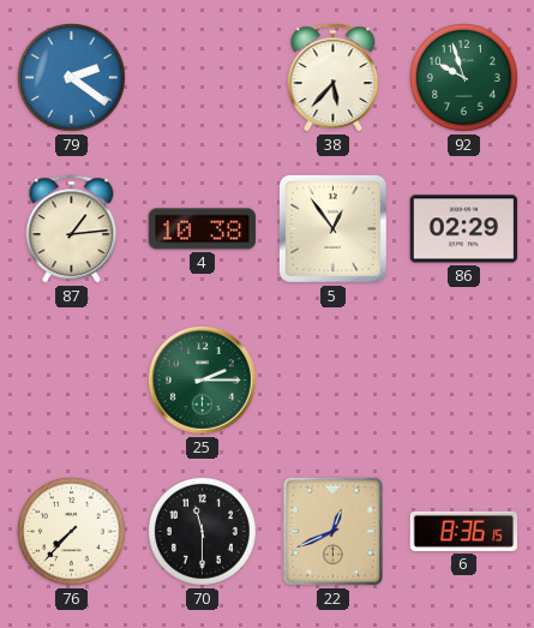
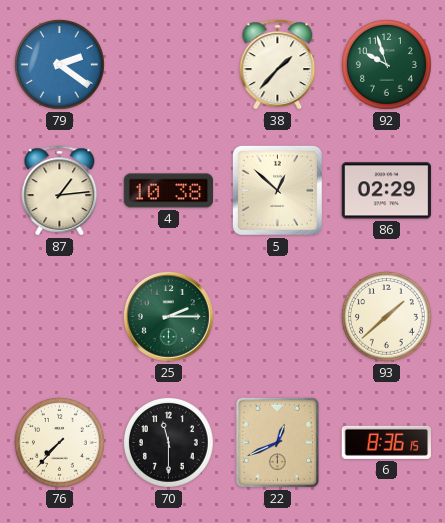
38: 5:37 -> 1:37
5: 12:54 -> 12:52
93: none -> 1:38
